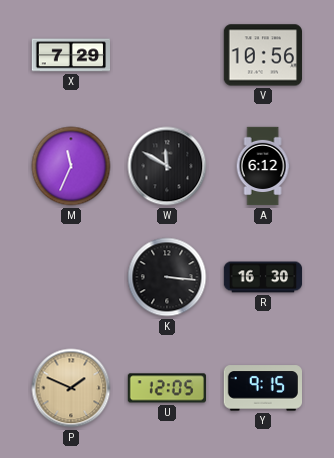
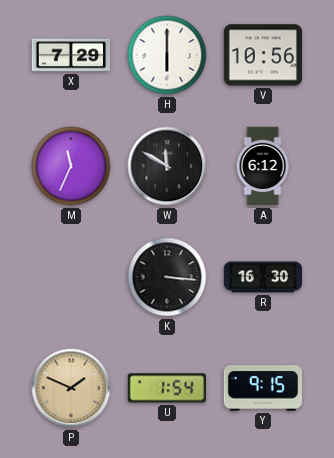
H: none -> 6:00
U: 12:05 -> 1:54
